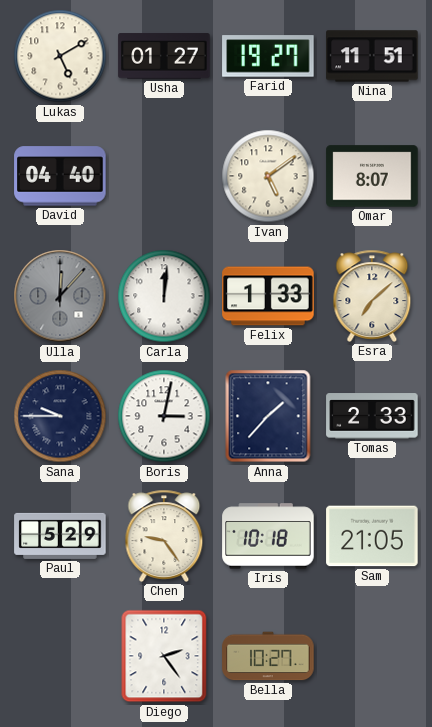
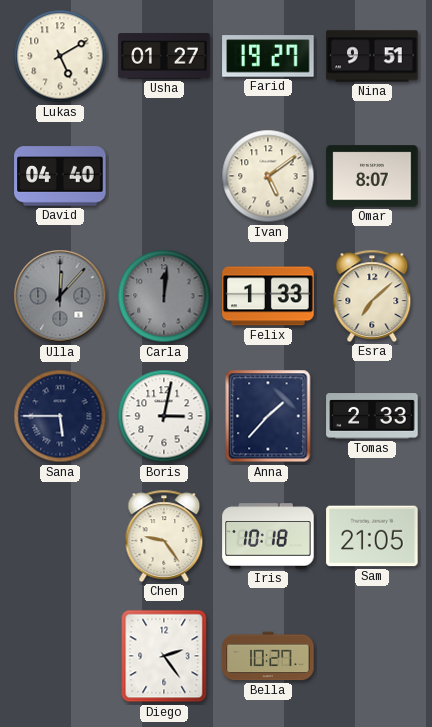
Nina: 11:51 -> 9:51
Carla dial: white -> grey
Sana: 9:45 -> 5:45
Paul: 5:29 -> none
